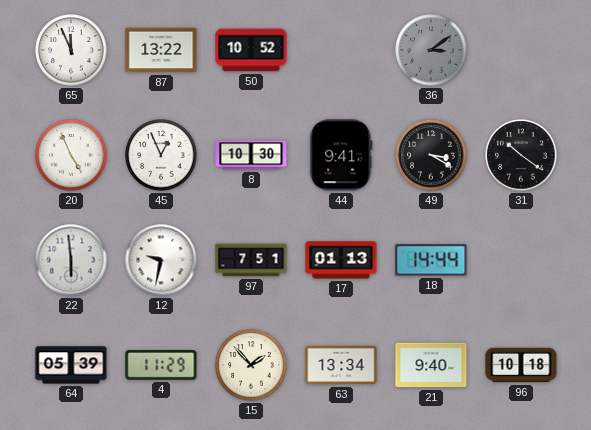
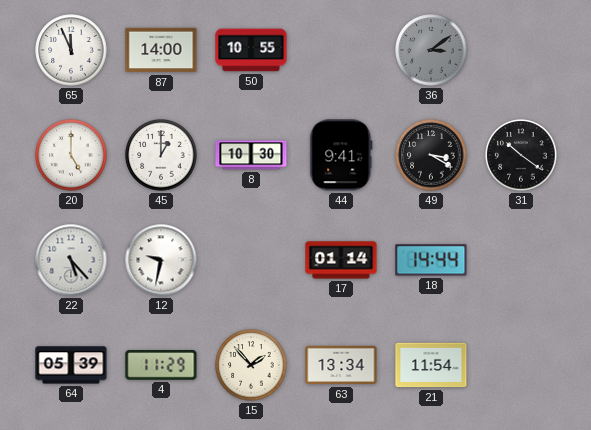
87: 13:22 -> 14:00
50: 10:52 -> 10:55
20: 4:56 -> 5:00
45: 12:56 -> 1:00
22: 5:59 -> 5:23
97: 7:51 -> none
17: 01:13 -> 01:14
21: 9:40 -> 11:54
96: 10:18 -> none
